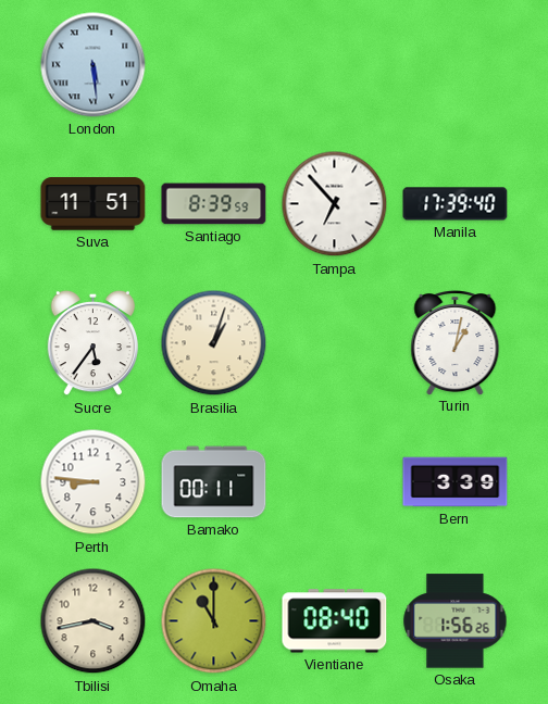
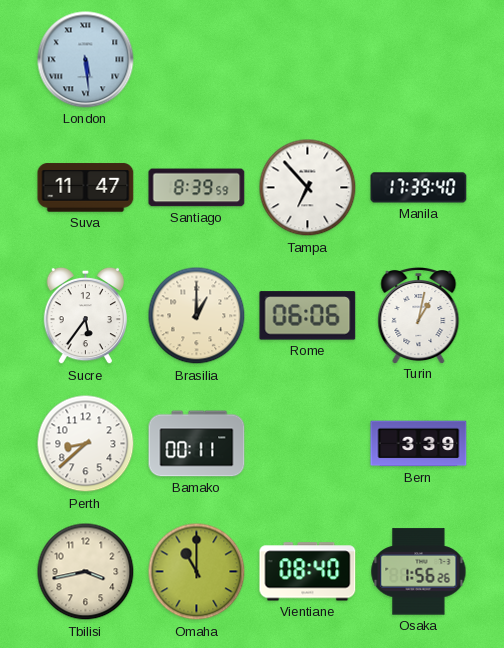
Suva: 11:51 -> 11:47
Brasilia: 1:03 -> 1:00
Rome: none -> 06:06
Perth: 8:46 -> 8:38
